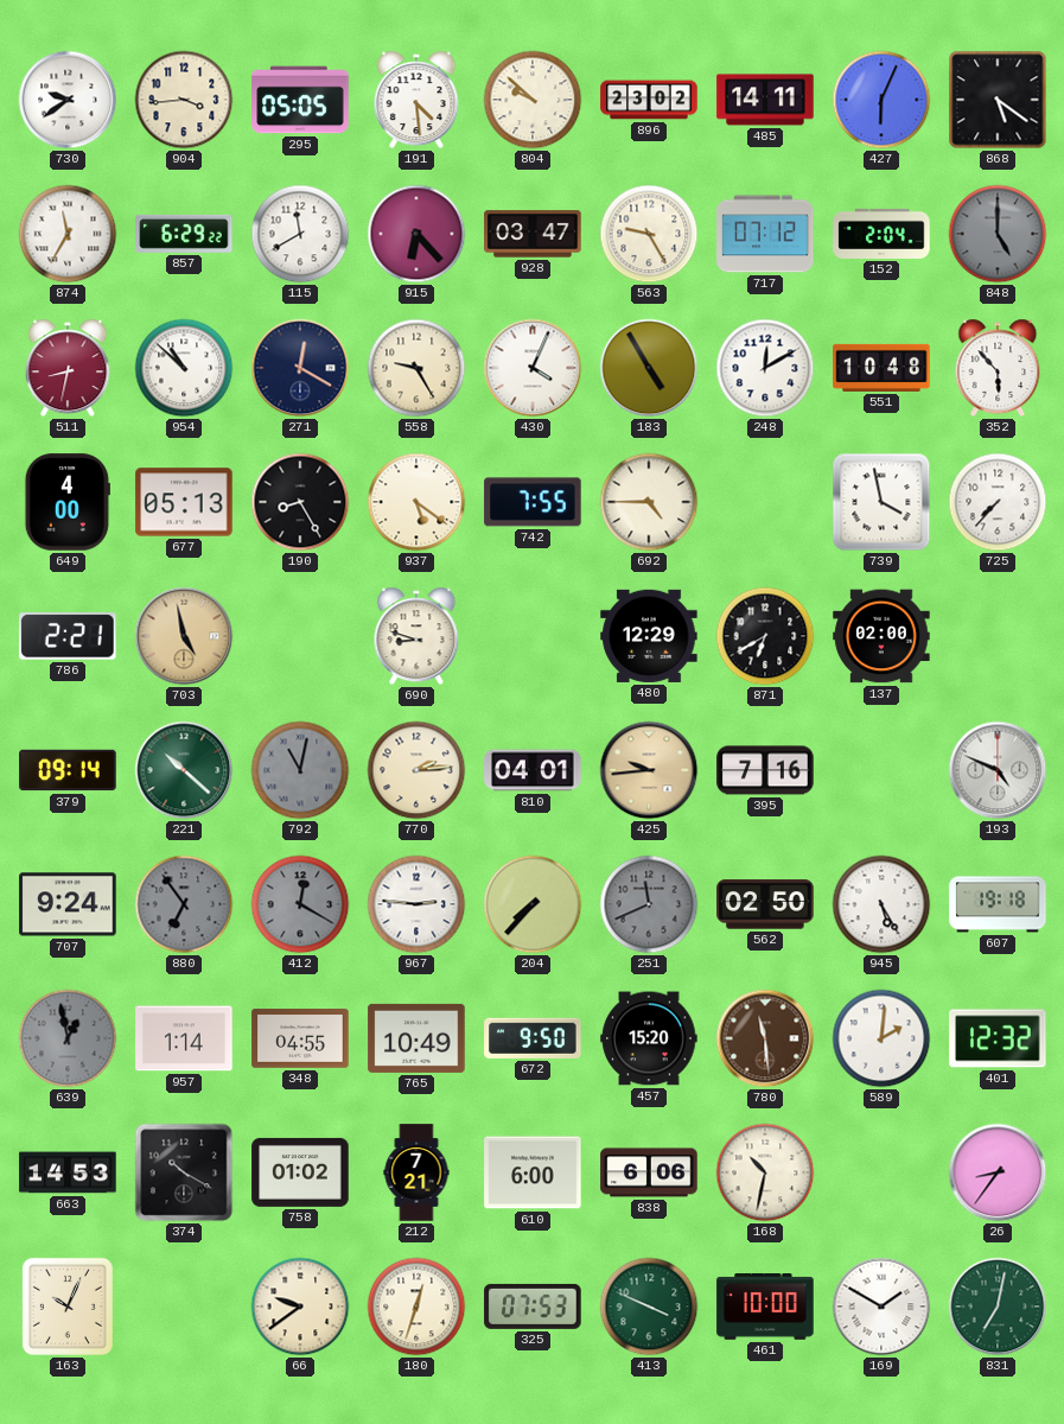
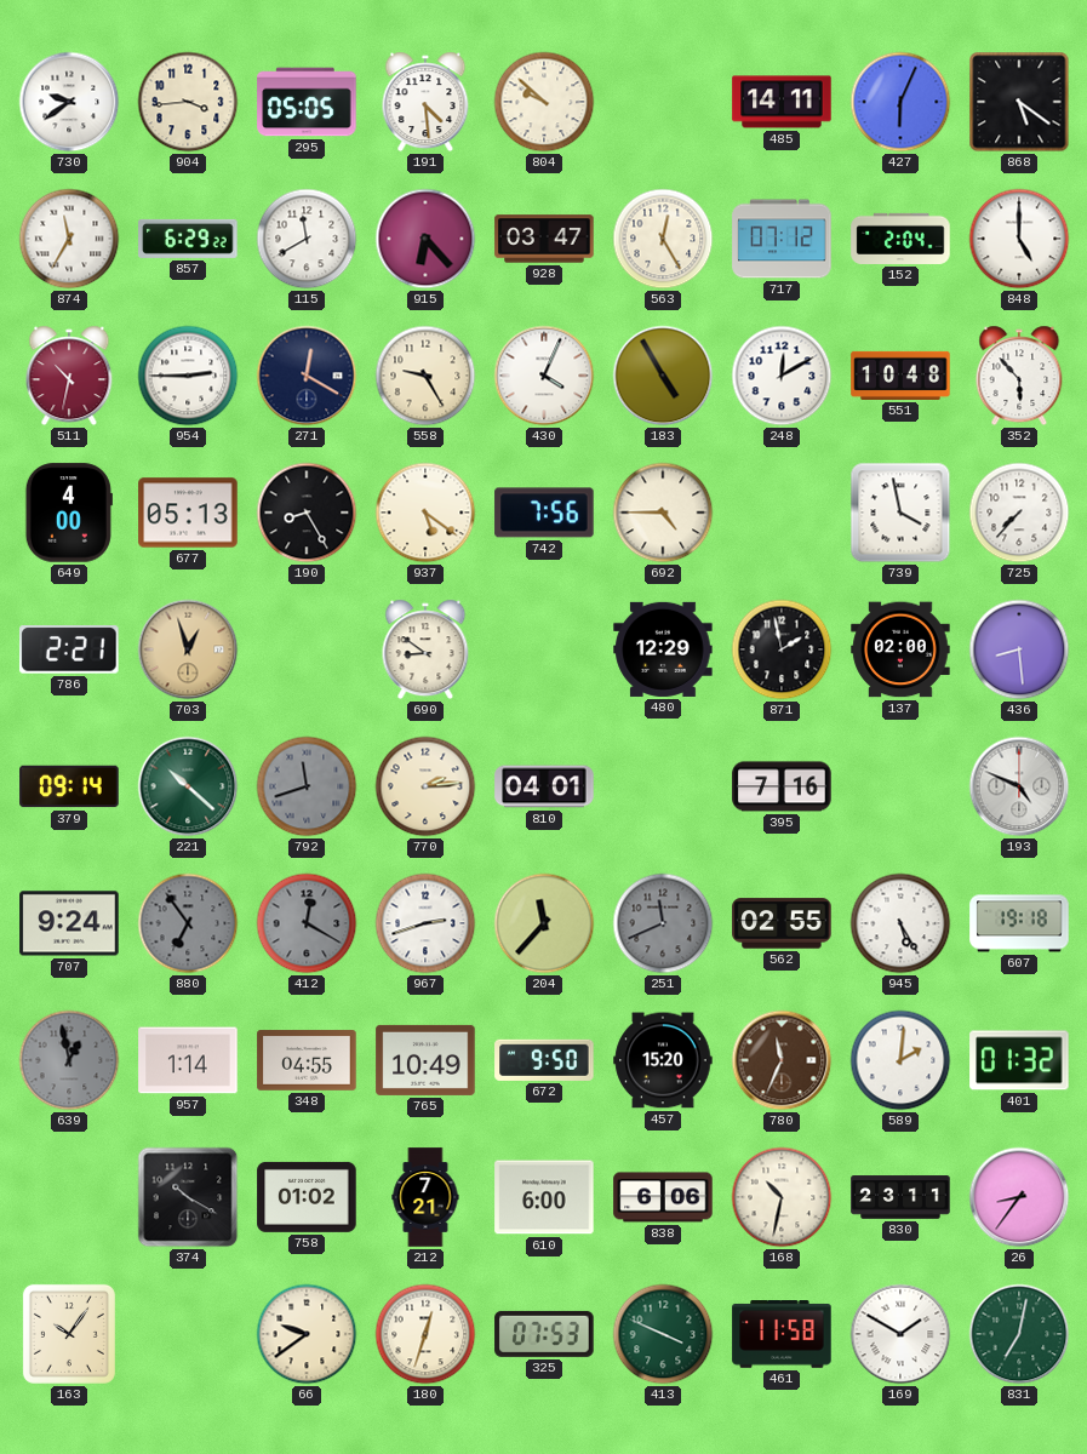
896: 23:02 -> none
563: 9:25 -> 12:25
848 dial: grey -> white
511: 8:32 -> 10:32
954: 10:52 -> 2:45
742: 7:55 -> 7:56
703: 4:58 -> 12:57
690: 8:48 -> 8:51
871: 6:40 -> 1:58
436: none -> 8:29
792: 11:02 -> 11:42
425: 9:44 -> none
967: 2:46 -> 2:42
204: 7:37 -> 11:37
562: 02:50 -> 02:55
780: 11:29 -> 11:34
401: 12:32 -> 01:32
663: 14:53 -> none
830: none -> 23:11
163: 10:04 -> 10:06
461: 10:00 -> 11:58
